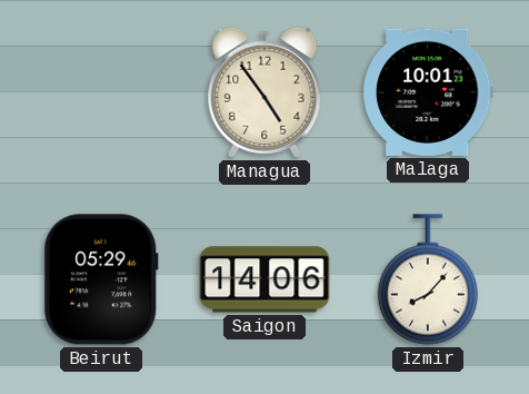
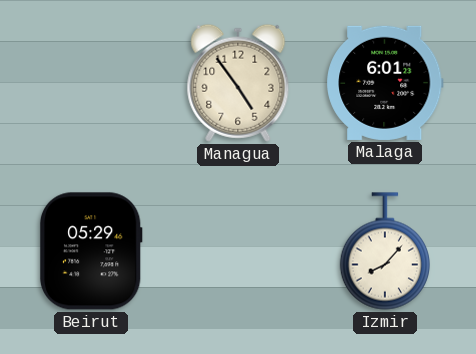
Malaga: 10:01 -> 6:01
Saigon: 14:06 -> none
